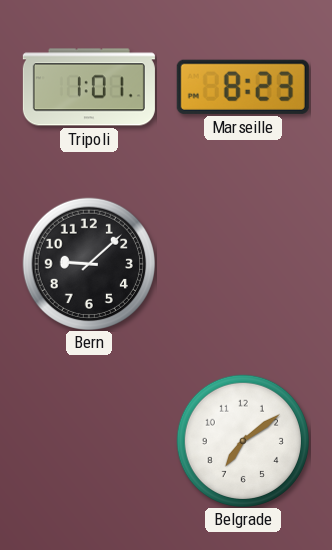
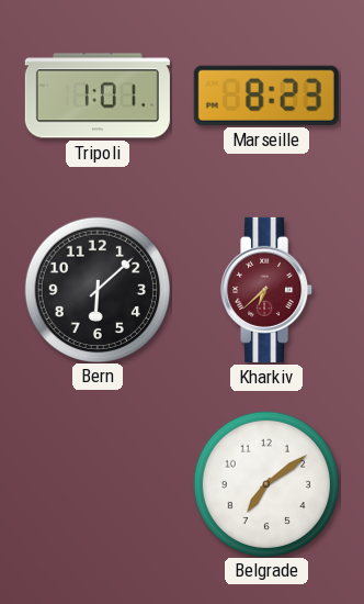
Bern: 9:08 -> 6:08
Kharkiv: none -> 6:38
